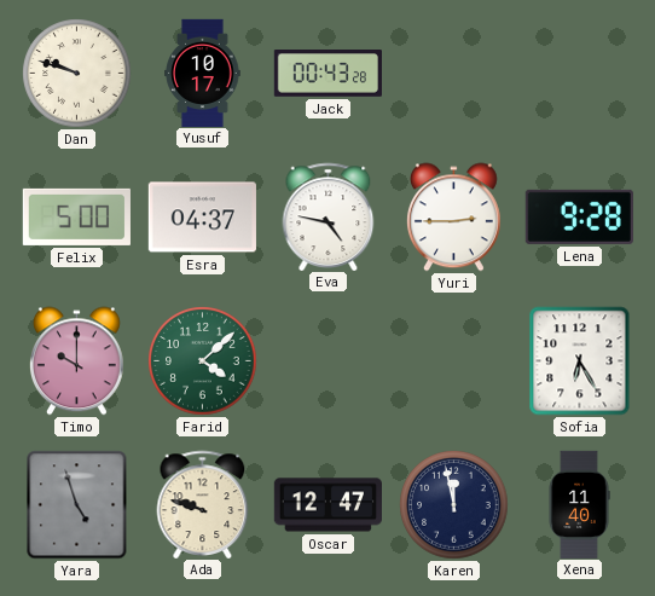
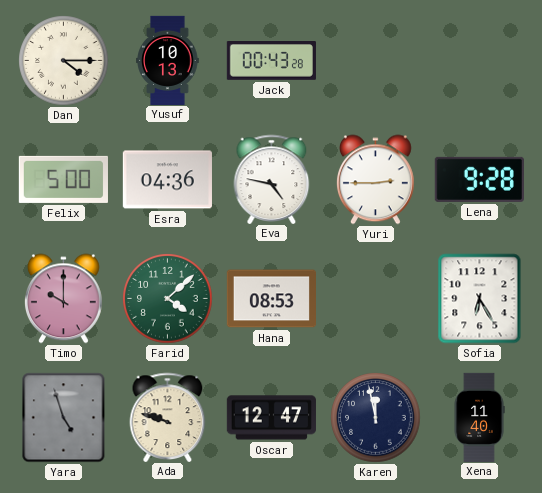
Dan: 9:48 -> 4:15
Yusuf: 10:17 -> 10:13
Esra: 04:37 -> 04:36
Hana: none -> 08:53
